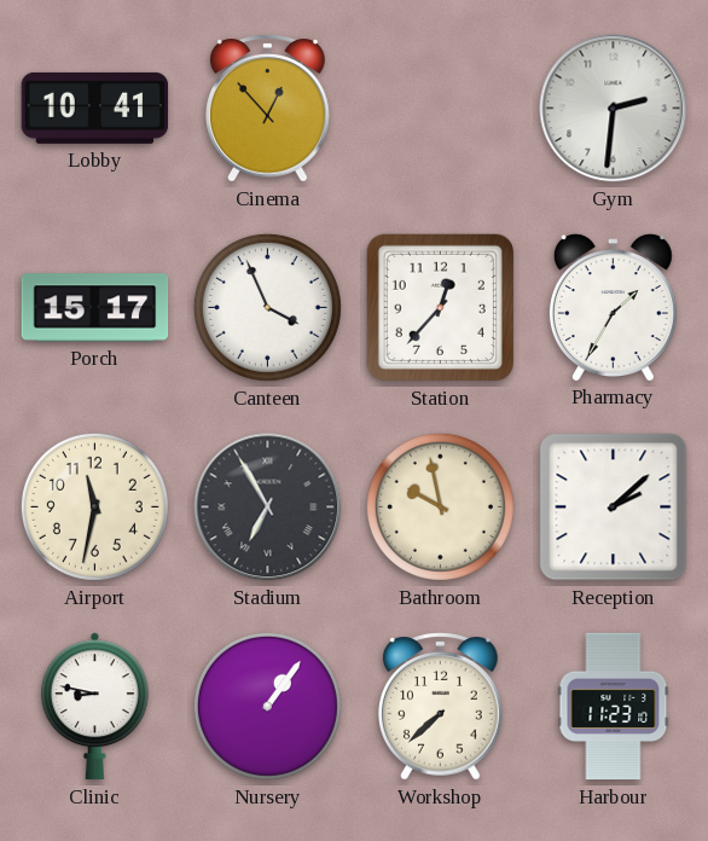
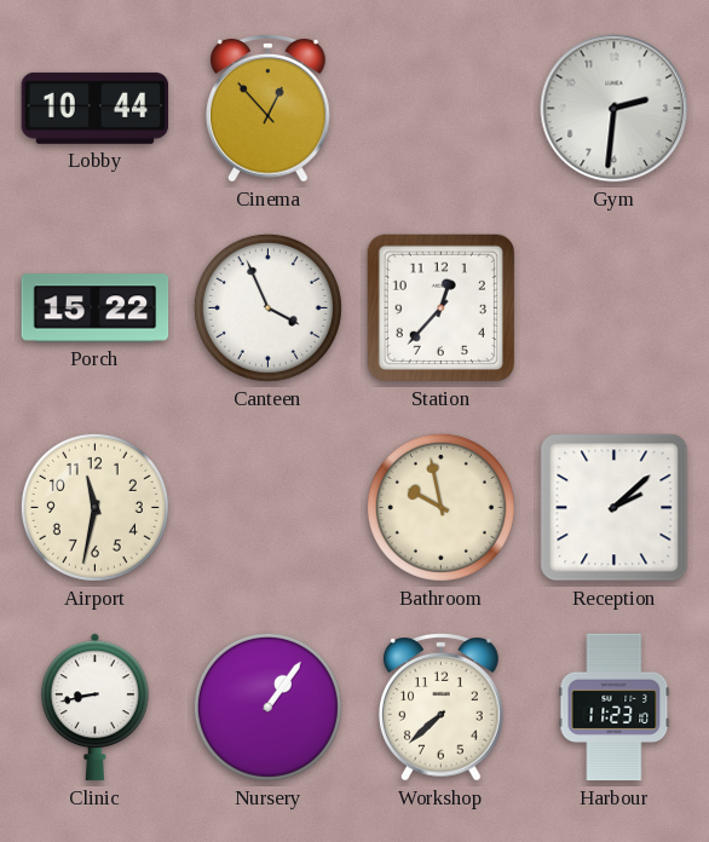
Lobby: 10:41 -> 10:44
Porch: 15:17 -> 15:22
Pharmacy: 1:35 -> none
Stadium: 6:55 -> none
Clinic: 8:47 -> 8:43
